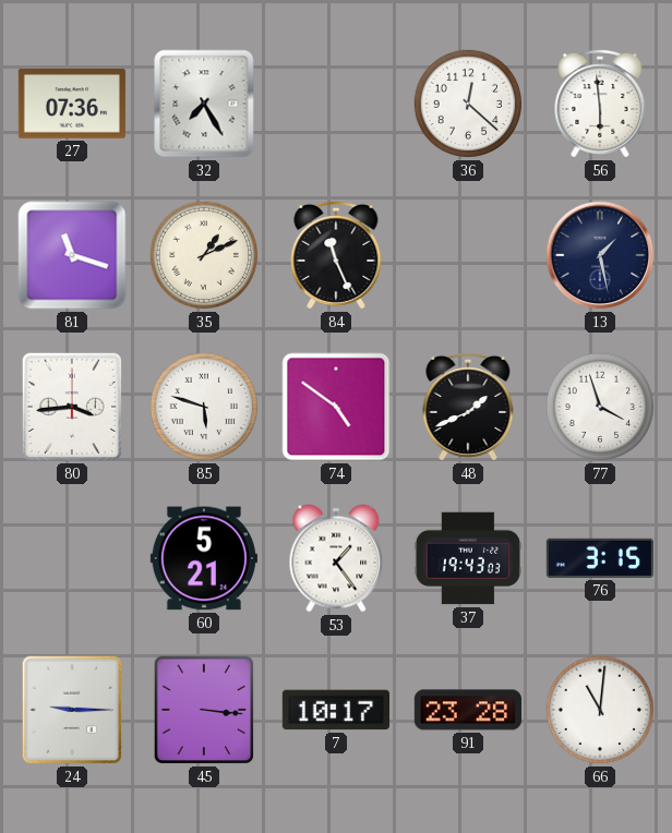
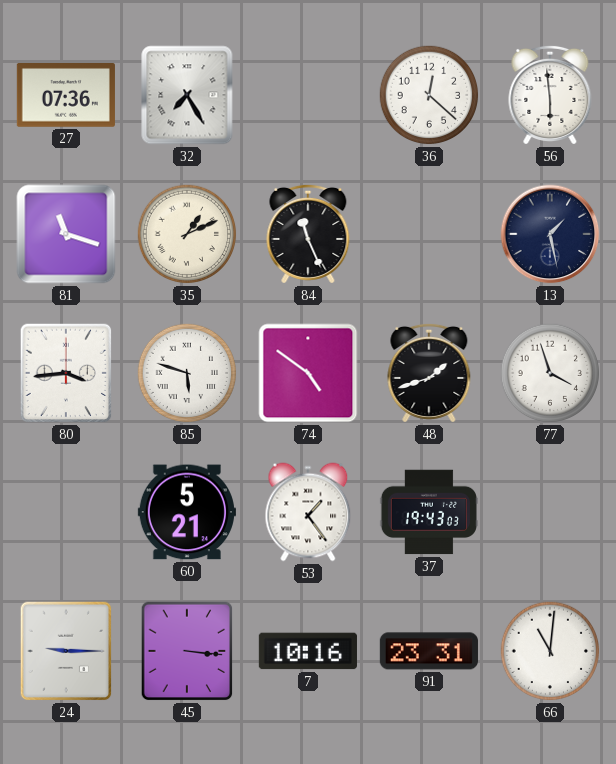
48: 1:41 -> 1:42
76: 3:15 -> none
7: 10:17 -> 10:16
91: 23:28 -> 23:31
